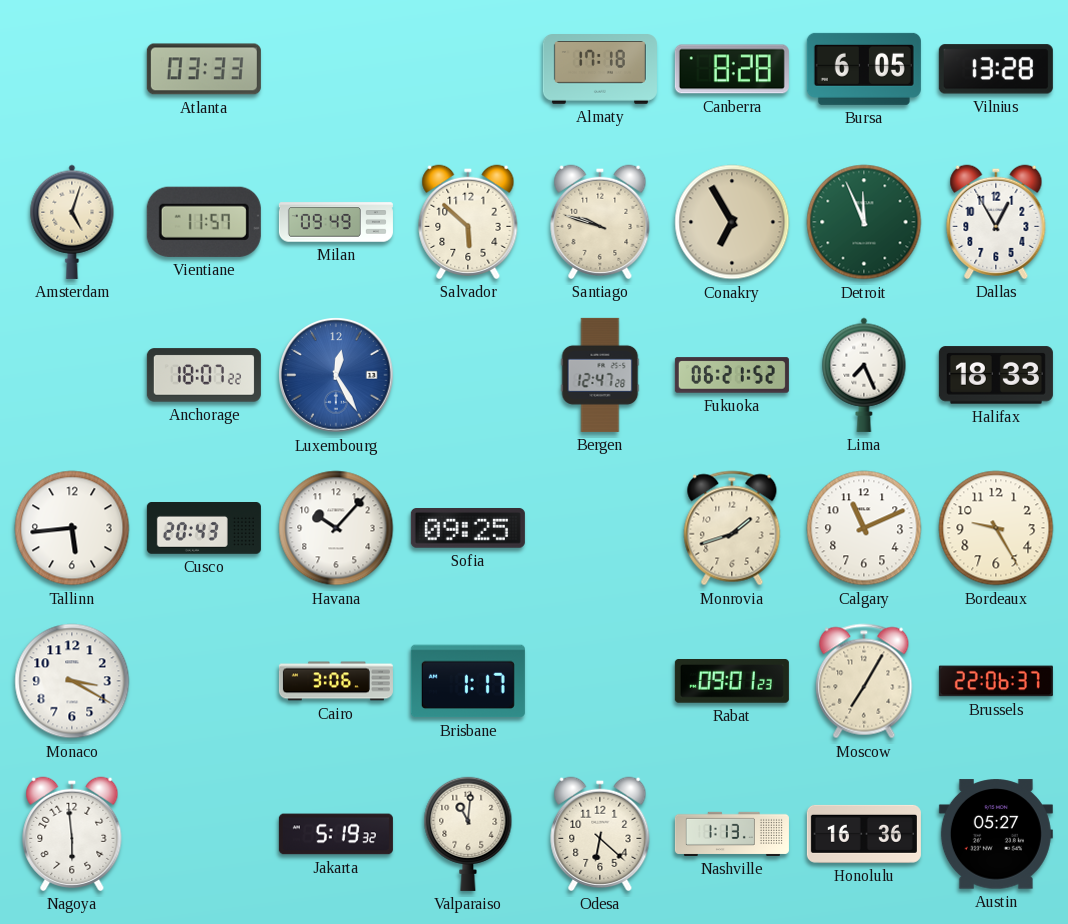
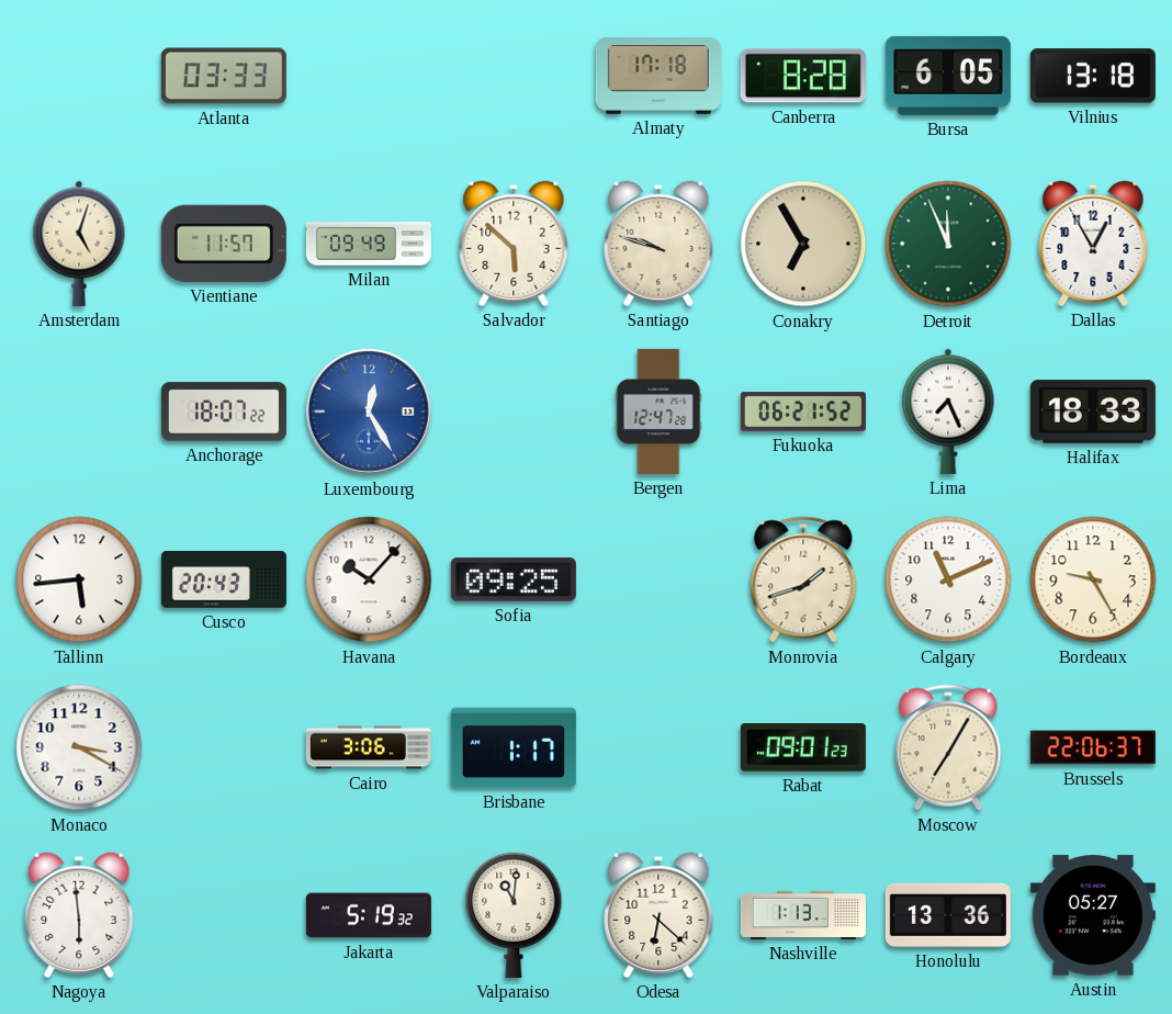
Vilnius: 13:28 -> 13:18
Honolulu: 16:36 -> 13:36
